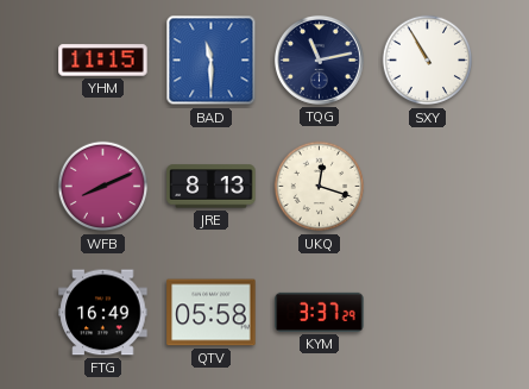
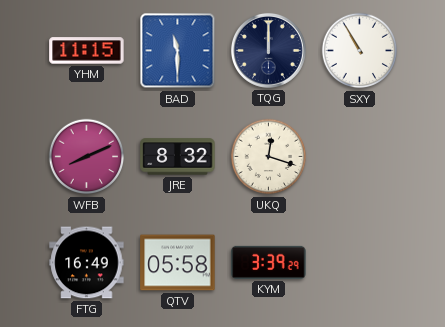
TQG: 11:13 -> 12:00
JRE: 8:13 -> 8:32
KYM: 3:37 -> 3:39
